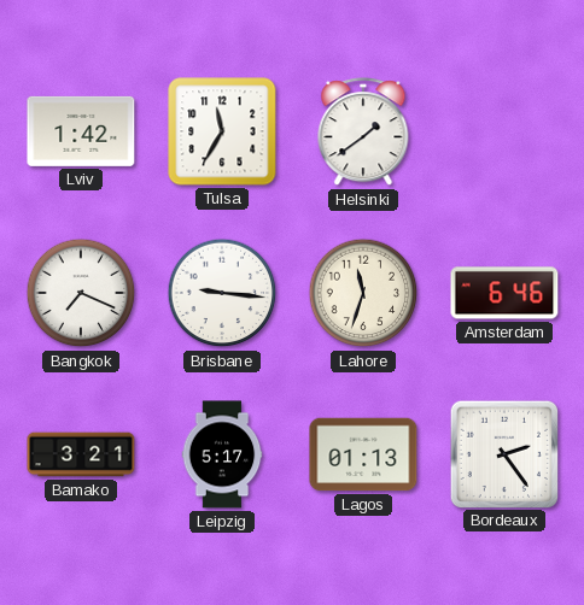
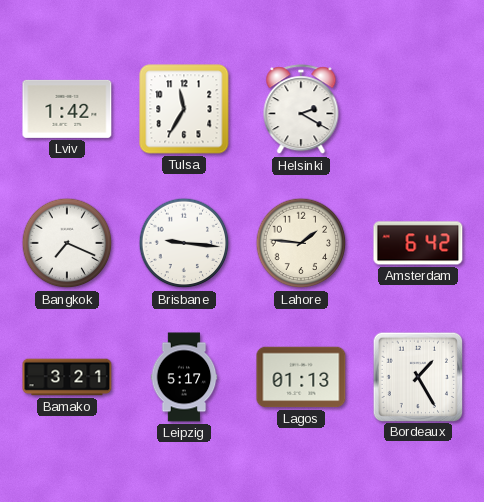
Helsinki: 1:39 -> 2:20
Lahore: 11:33 -> 1:46
Amsterdam: 6:46 -> 6:42
Bordeaux: 2:24 -> 1:25
